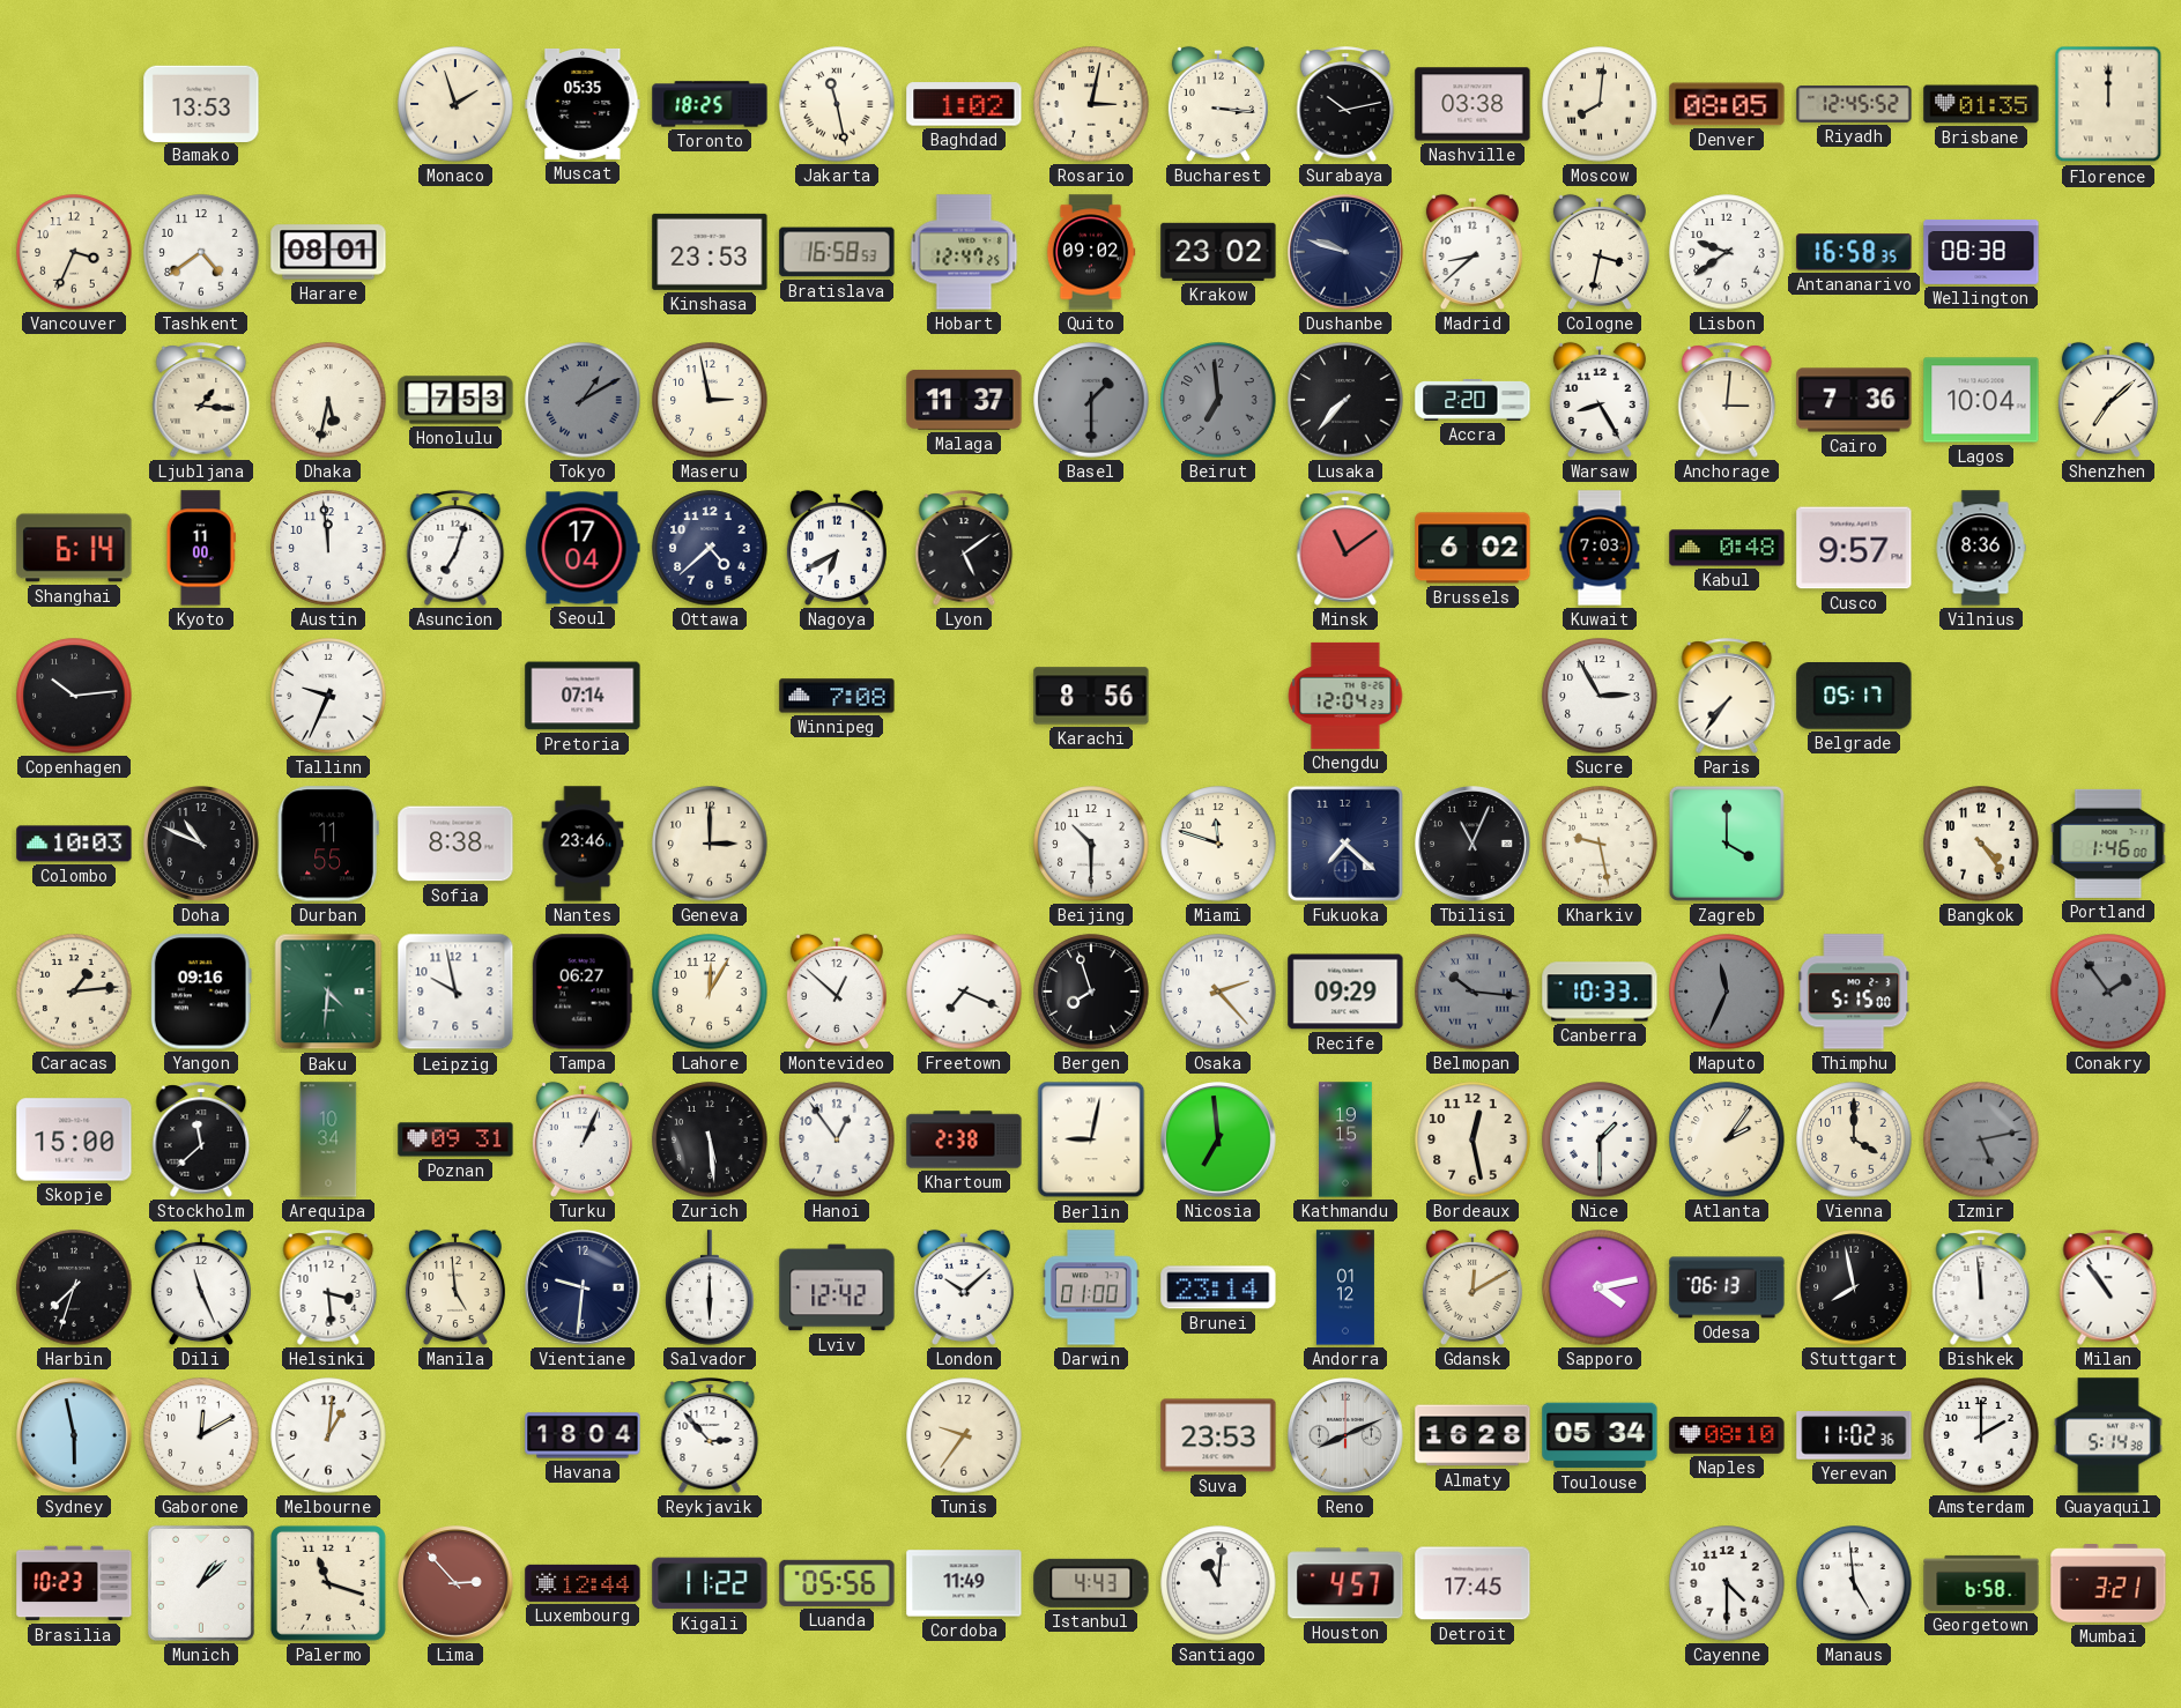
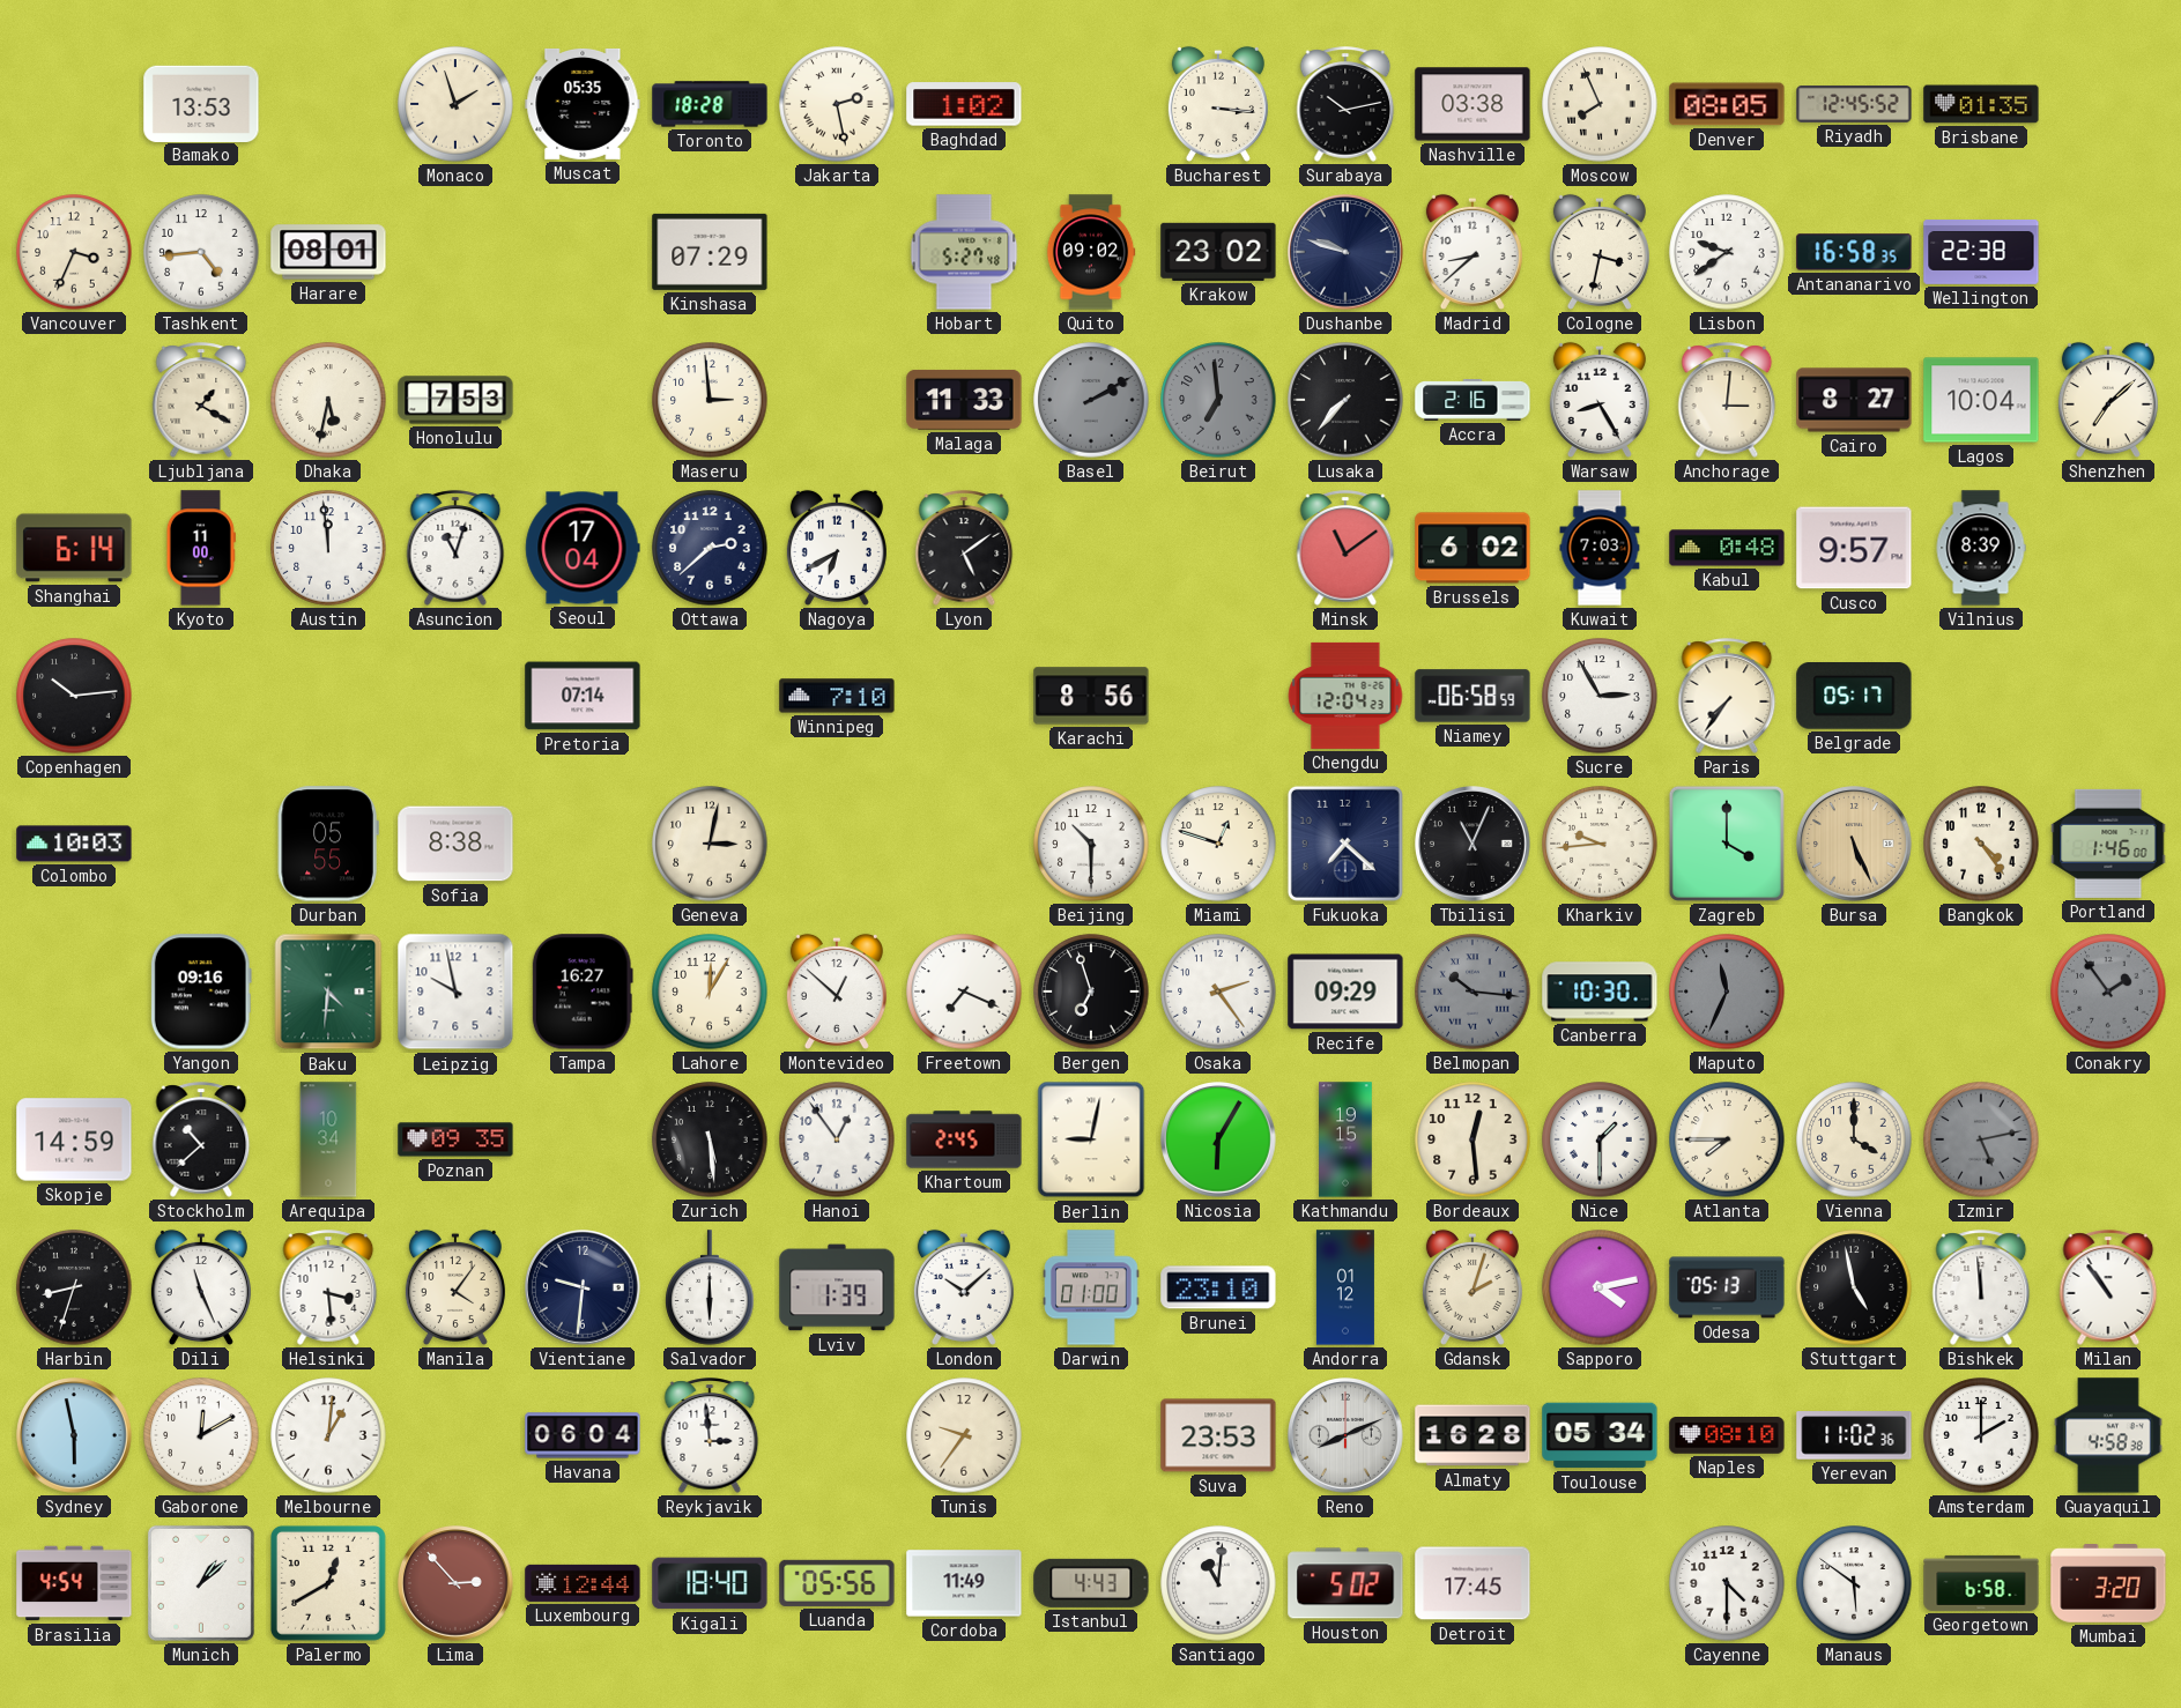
Toronto: 18:25 -> 18:28
Jakarta: 11:28 -> 2:28
Rosario: 3:02 -> none
Moscow: 8:01 -> 7:56
Florence: 12:00 -> none
Tashkent: 4:39 -> 4:44
Kinshasa: 23:53 -> 07:29
Bratislava: 16:58 -> none
Hobart: 12:47 -> 5:27
Wellington: 08:38 -> 22:38
Ljubljana: 1:16 -> 1:20
Tokyo: 1:10 -> none
Maseru: 2:58 -> 2:59
Malaga: 11:37 -> 11:33
Basel: 1:30 -> 2:10
Accra: 2:20 -> 2:16
Cairo: 7:36 -> 8:27
Asuncion: 7:03 -> 11:03
Ottawa: 4:38 -> 2:38
Vilnius: 8:36 -> 8:39
Tallinn: 9:34 -> none
Winnipeg: 7:08 -> 7:10
Niamey: none -> 06:58
Doha: 10:49 -> none
Durban: 11:55 -> 05:55
Nantes: 23:46 -> none
Geneva: 3:00 -> 3:02
Miami: 11:48 -> 12:48
Kharkiv: 9:28 -> 9:44
Bursa: none -> 5:26
Caracas: 1:14 -> none
Tampa: 06:27 -> 16:27
Bergen: 7:57 -> 6:57
Osaka: 2:23 -> 2:24
Canberra: 10:33 -> 10:30
Thimphu: 5:15 -> none
Skopje: 15:00 -> 14:59
Stockholm: 11:38 -> 10:38
Poznan: 09:31 -> 09:35
Turku: 1:04 -> none
Khartoum: 2:38 -> 2:45
Nicosia: 6:59 -> 6:05
Bordeaux: 12:28 -> 12:29
Atlanta: 2:06 -> 7:45
Harbin: 7:33 -> 8:33
Manila: 4:59 -> 4:06
Lviv: 12:42 -> 1:39
Brunei: 23:14 -> 23:10
Gdansk: 12:10 -> 2:03
Odesa: 06:13 -> 05:13
Stuttgart: 7:58 -> 4:58
Havana: 18:04 -> 06:04
Reykjavik: 2:53 -> 2:59
Guayaquil: 5:14 -> 4:58
Brasilia: 10:23 -> 4:54
Palermo: 11:18 -> 12:40
Kigali: 11:22 -> 18:40
Houston: 4:57 -> 5:02
Manaus: 4:59 -> 5:51
Mumbai: 3:21 -> 3:20
